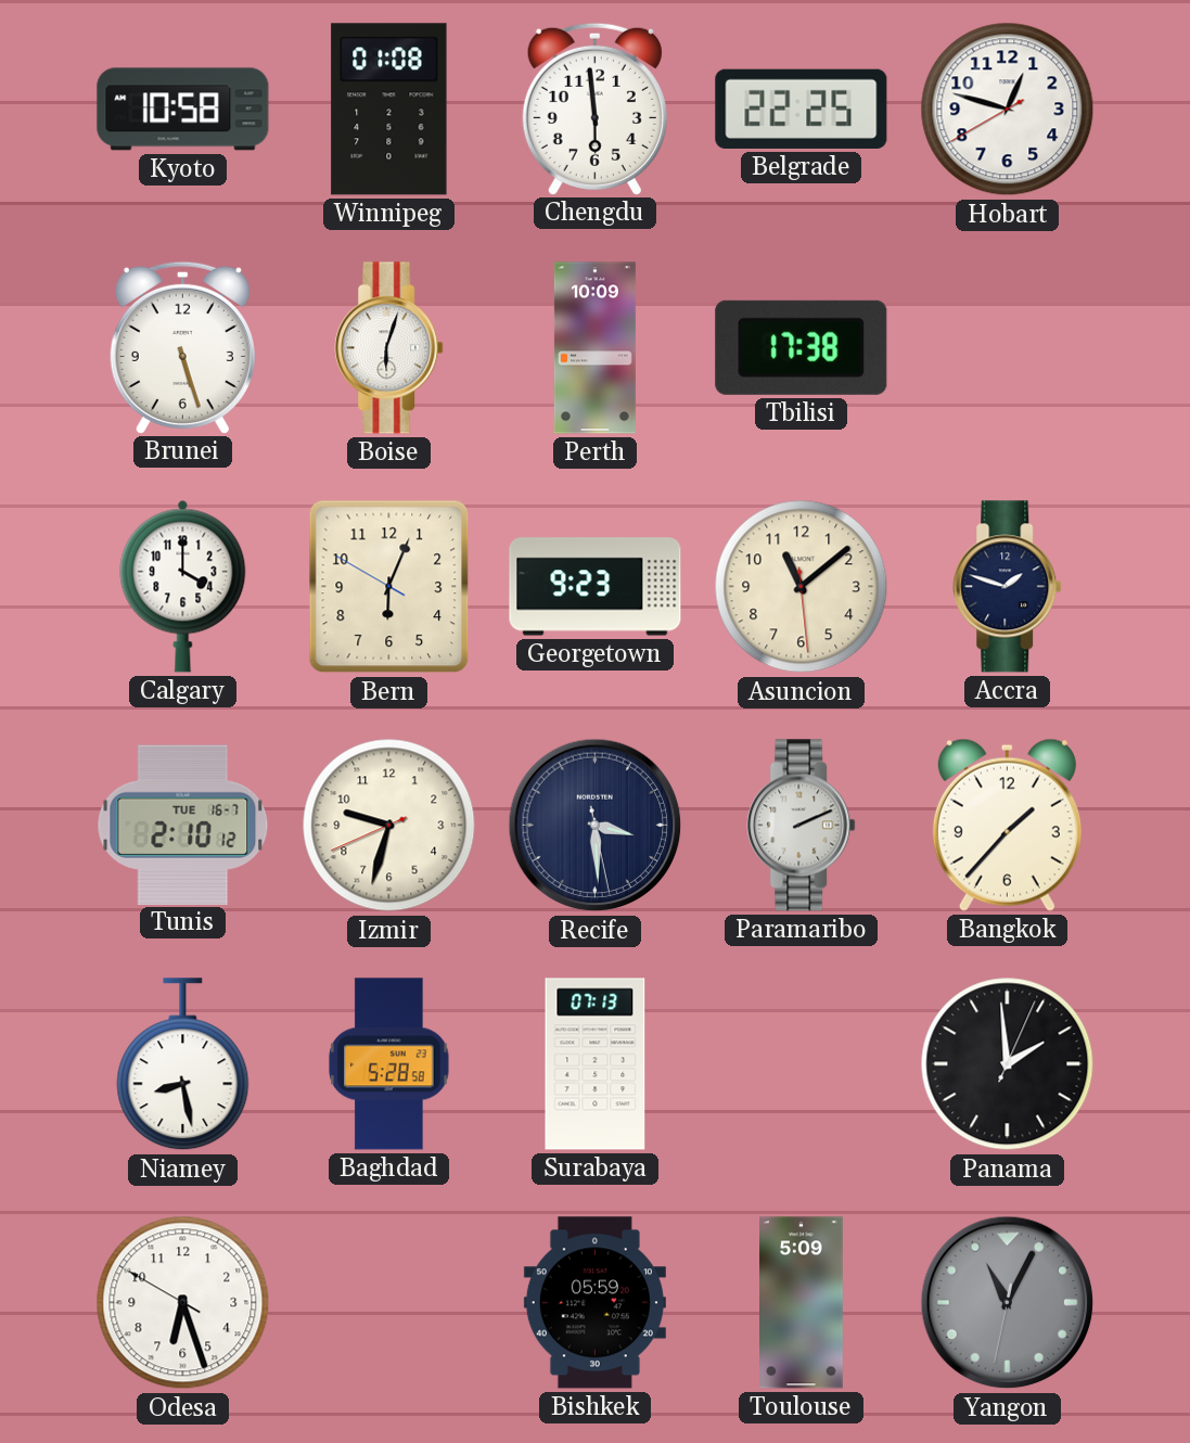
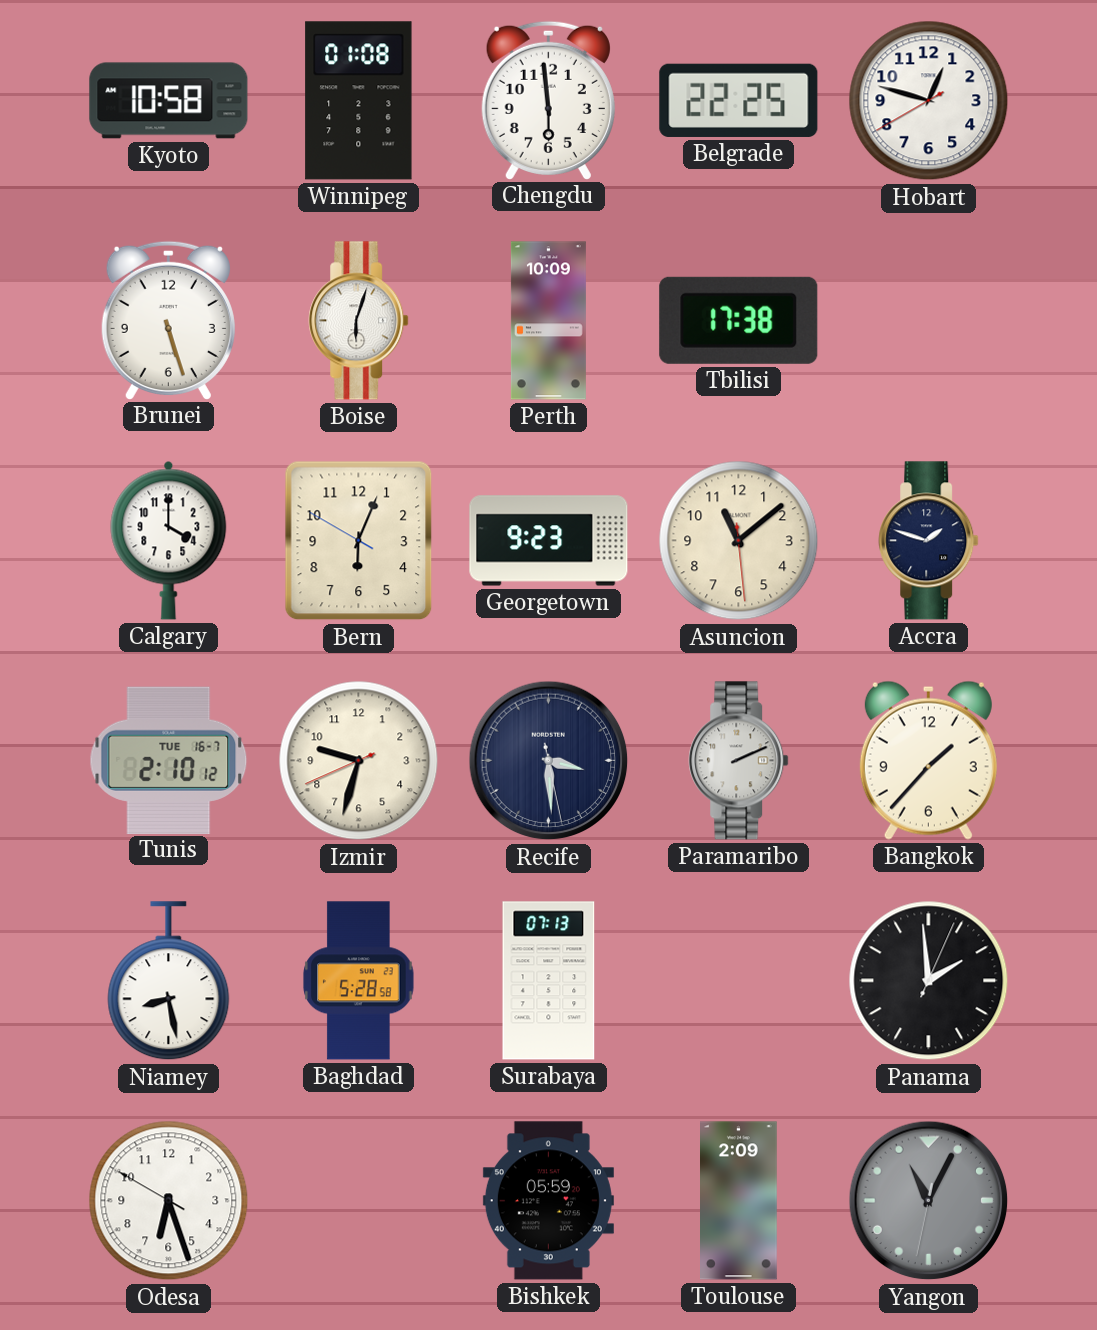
Toulouse: 5:09 -> 2:09
